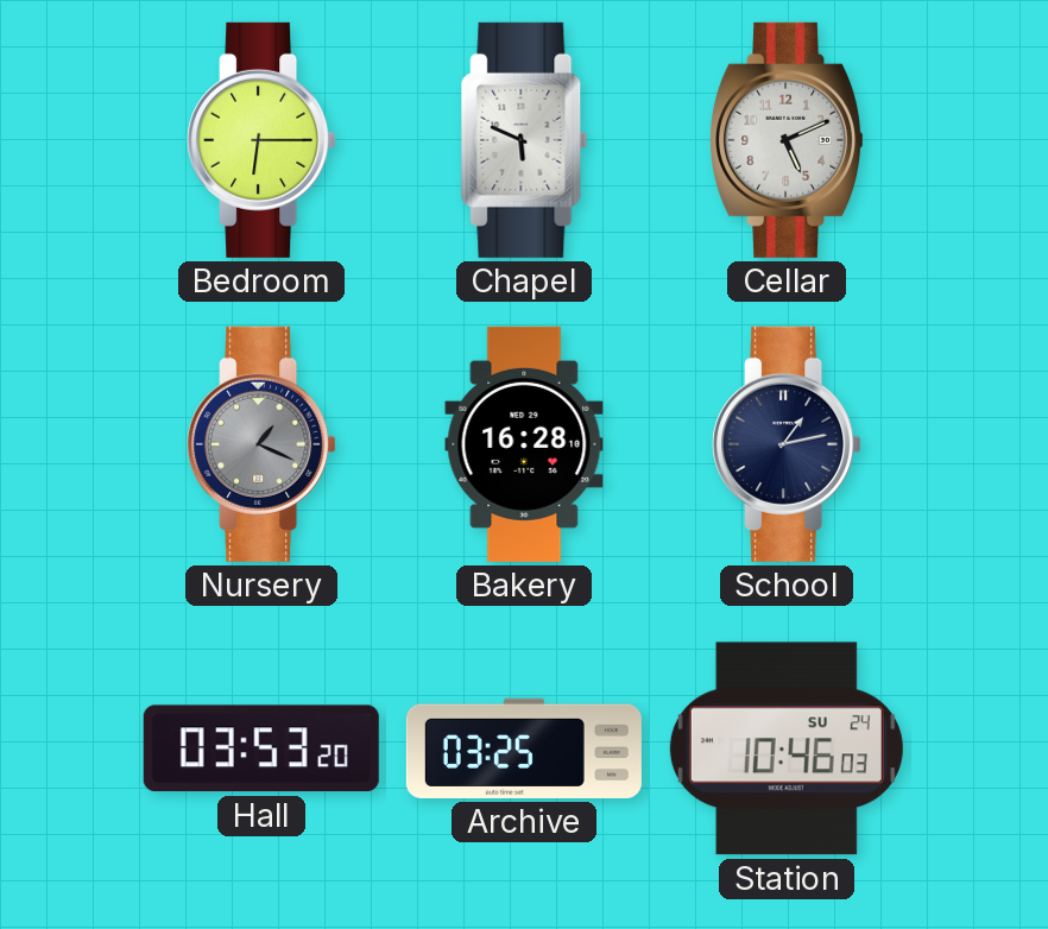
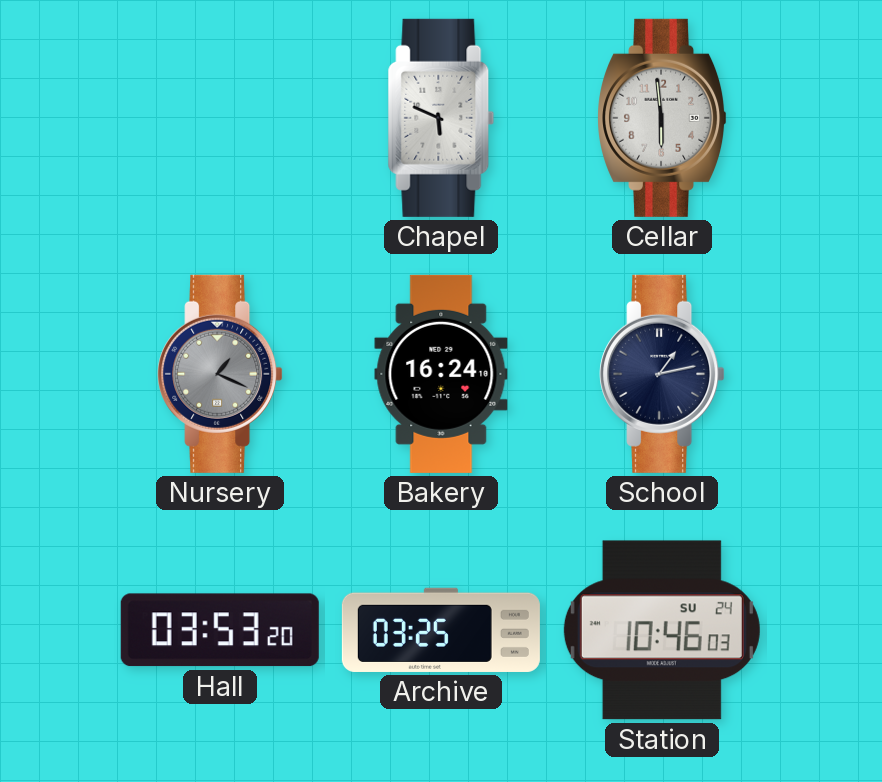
Bedroom: 6:15 -> none
Cellar: 5:11 -> 5:59
Bakery: 16:28 -> 16:24
